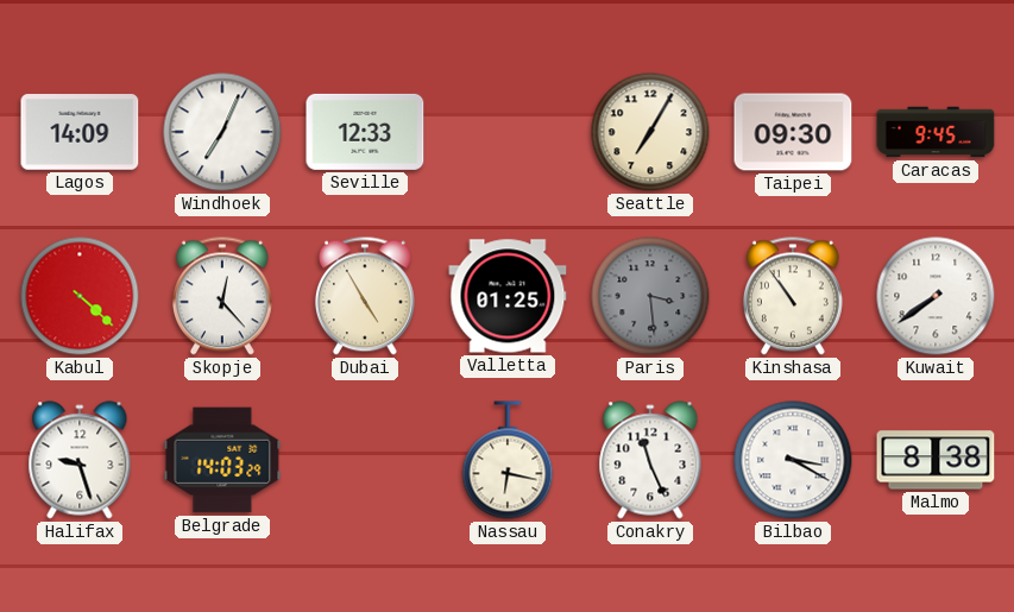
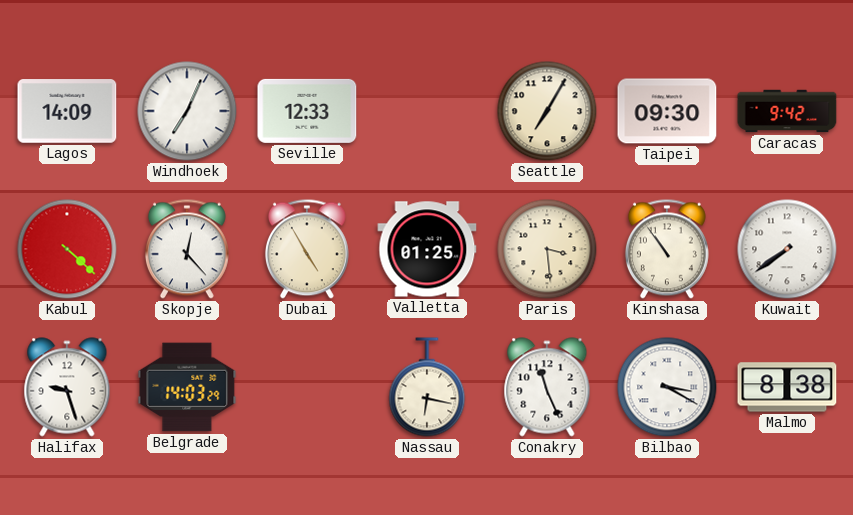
Caracas: 9:45 -> 9:42
Paris dial: grey -> cream
